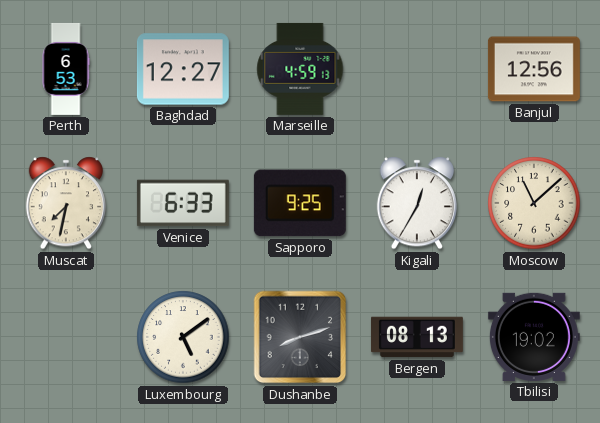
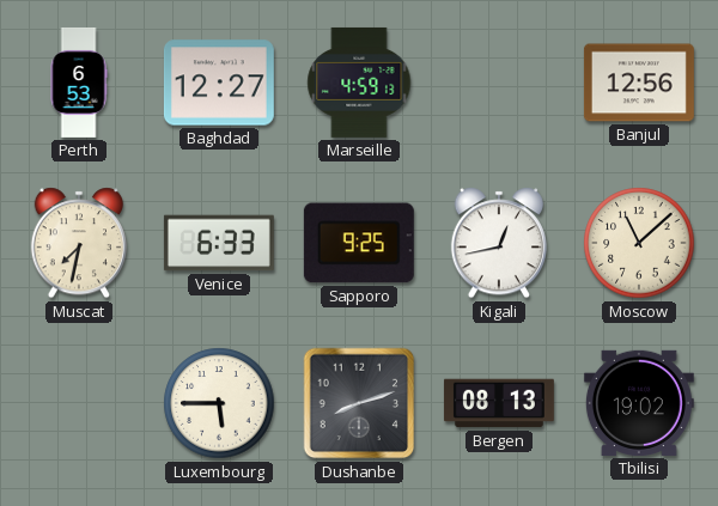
Kigali: 12:35 -> 12:43
Luxembourg: 5:09 -> 5:45
